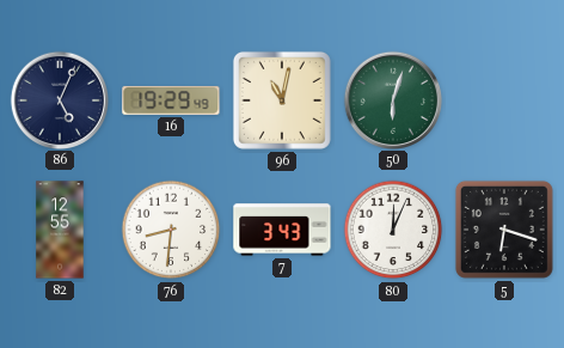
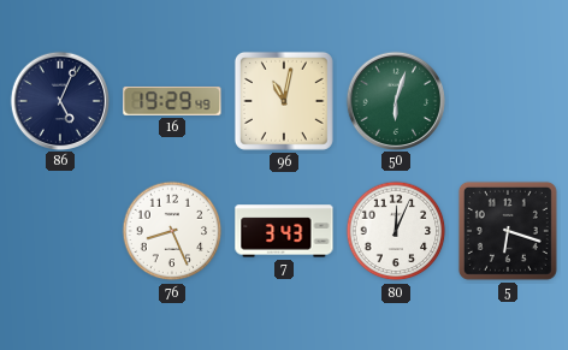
82: 12:55 -> none
76: 8:31 -> 8:26
